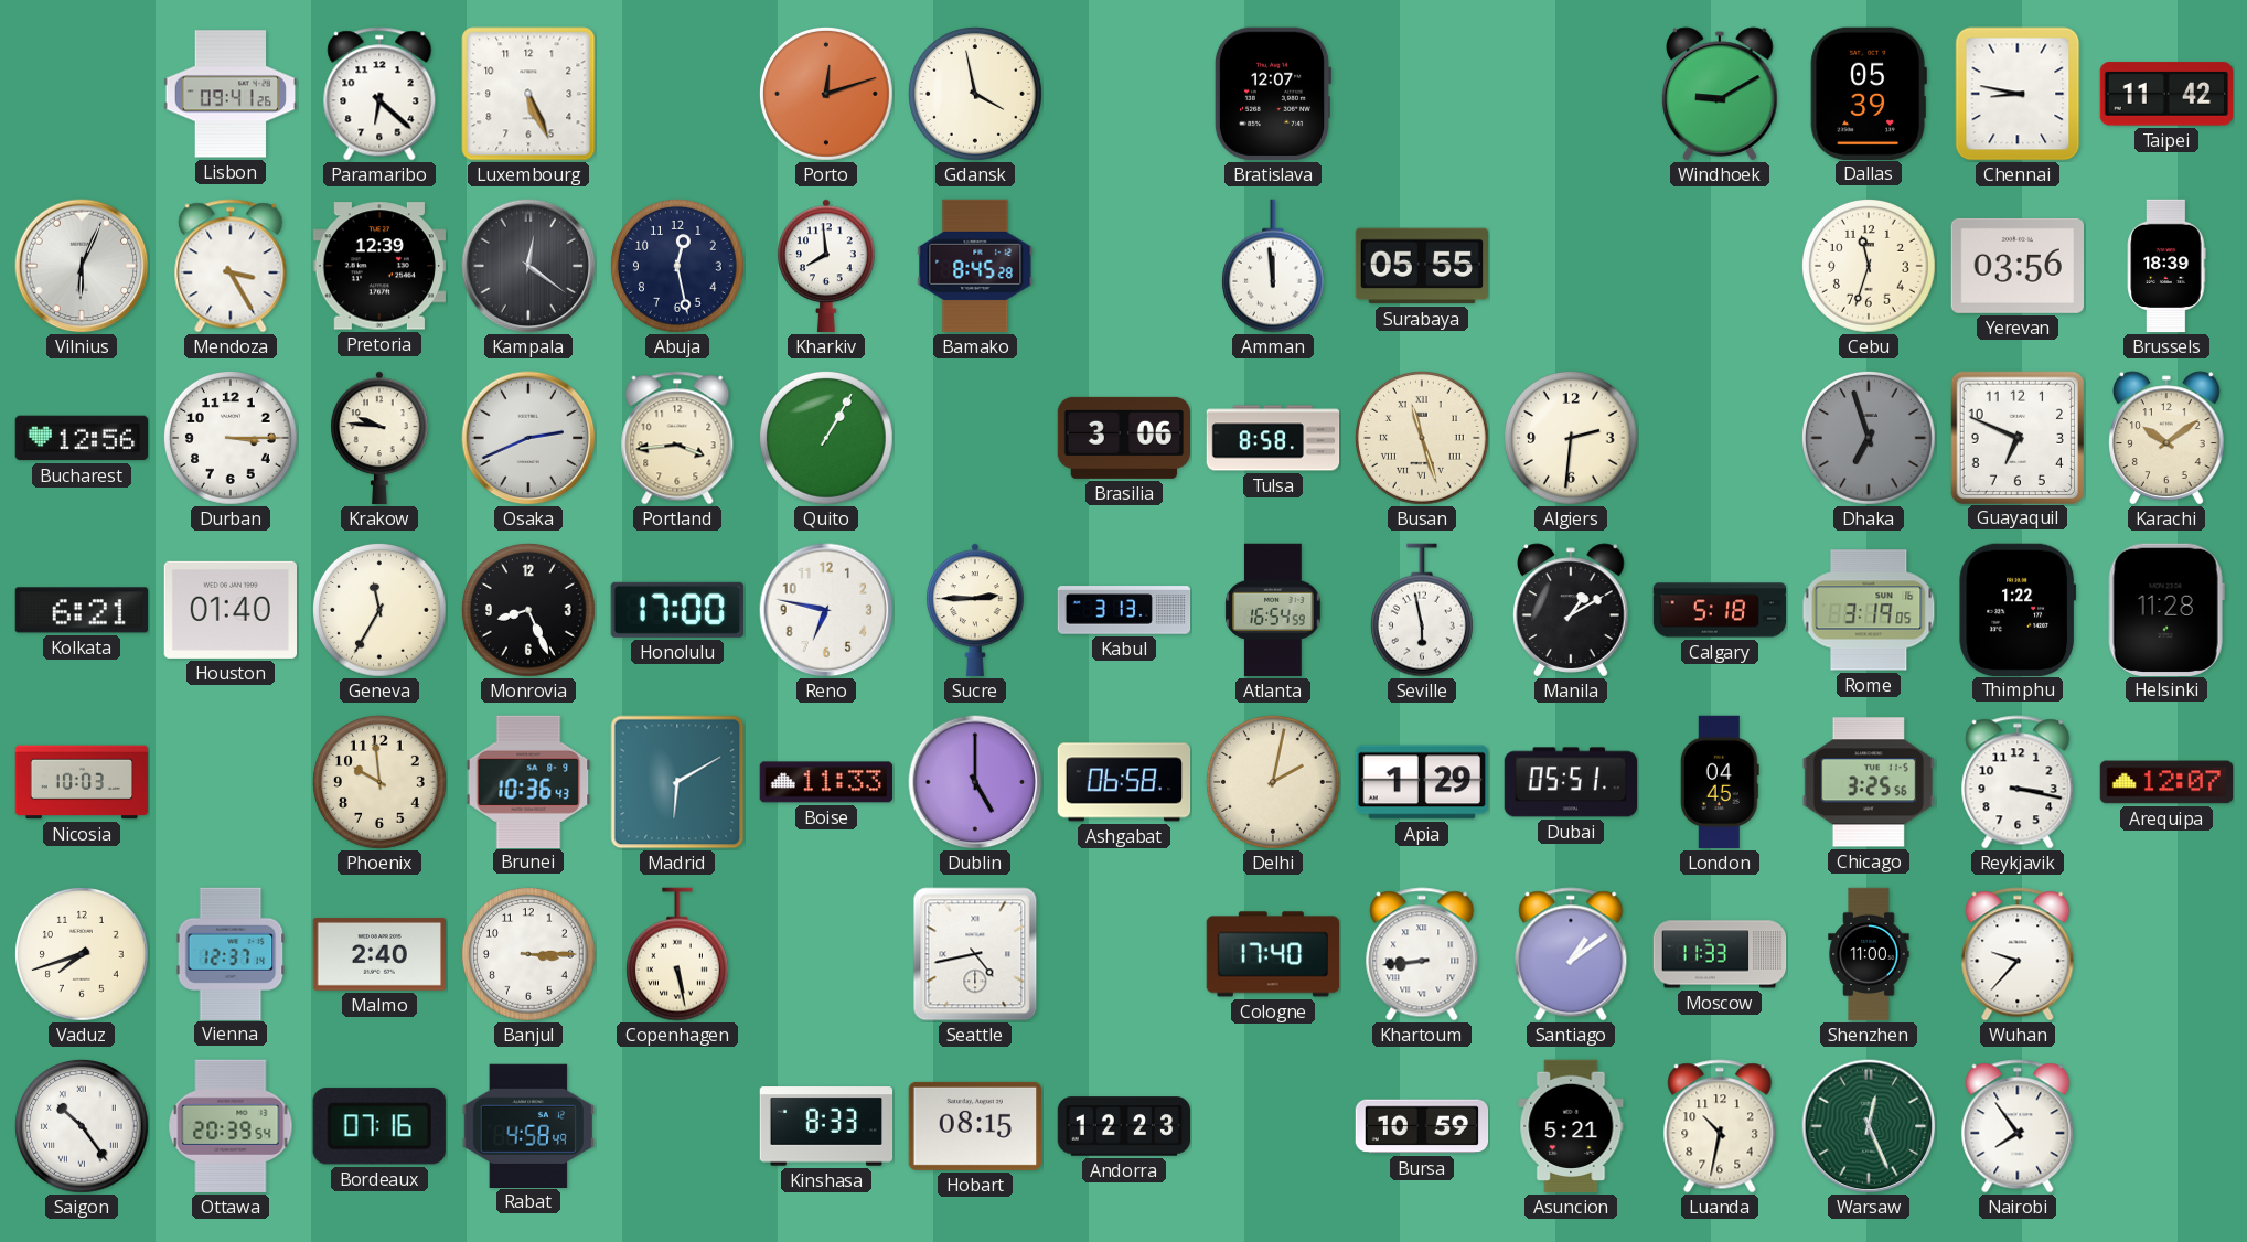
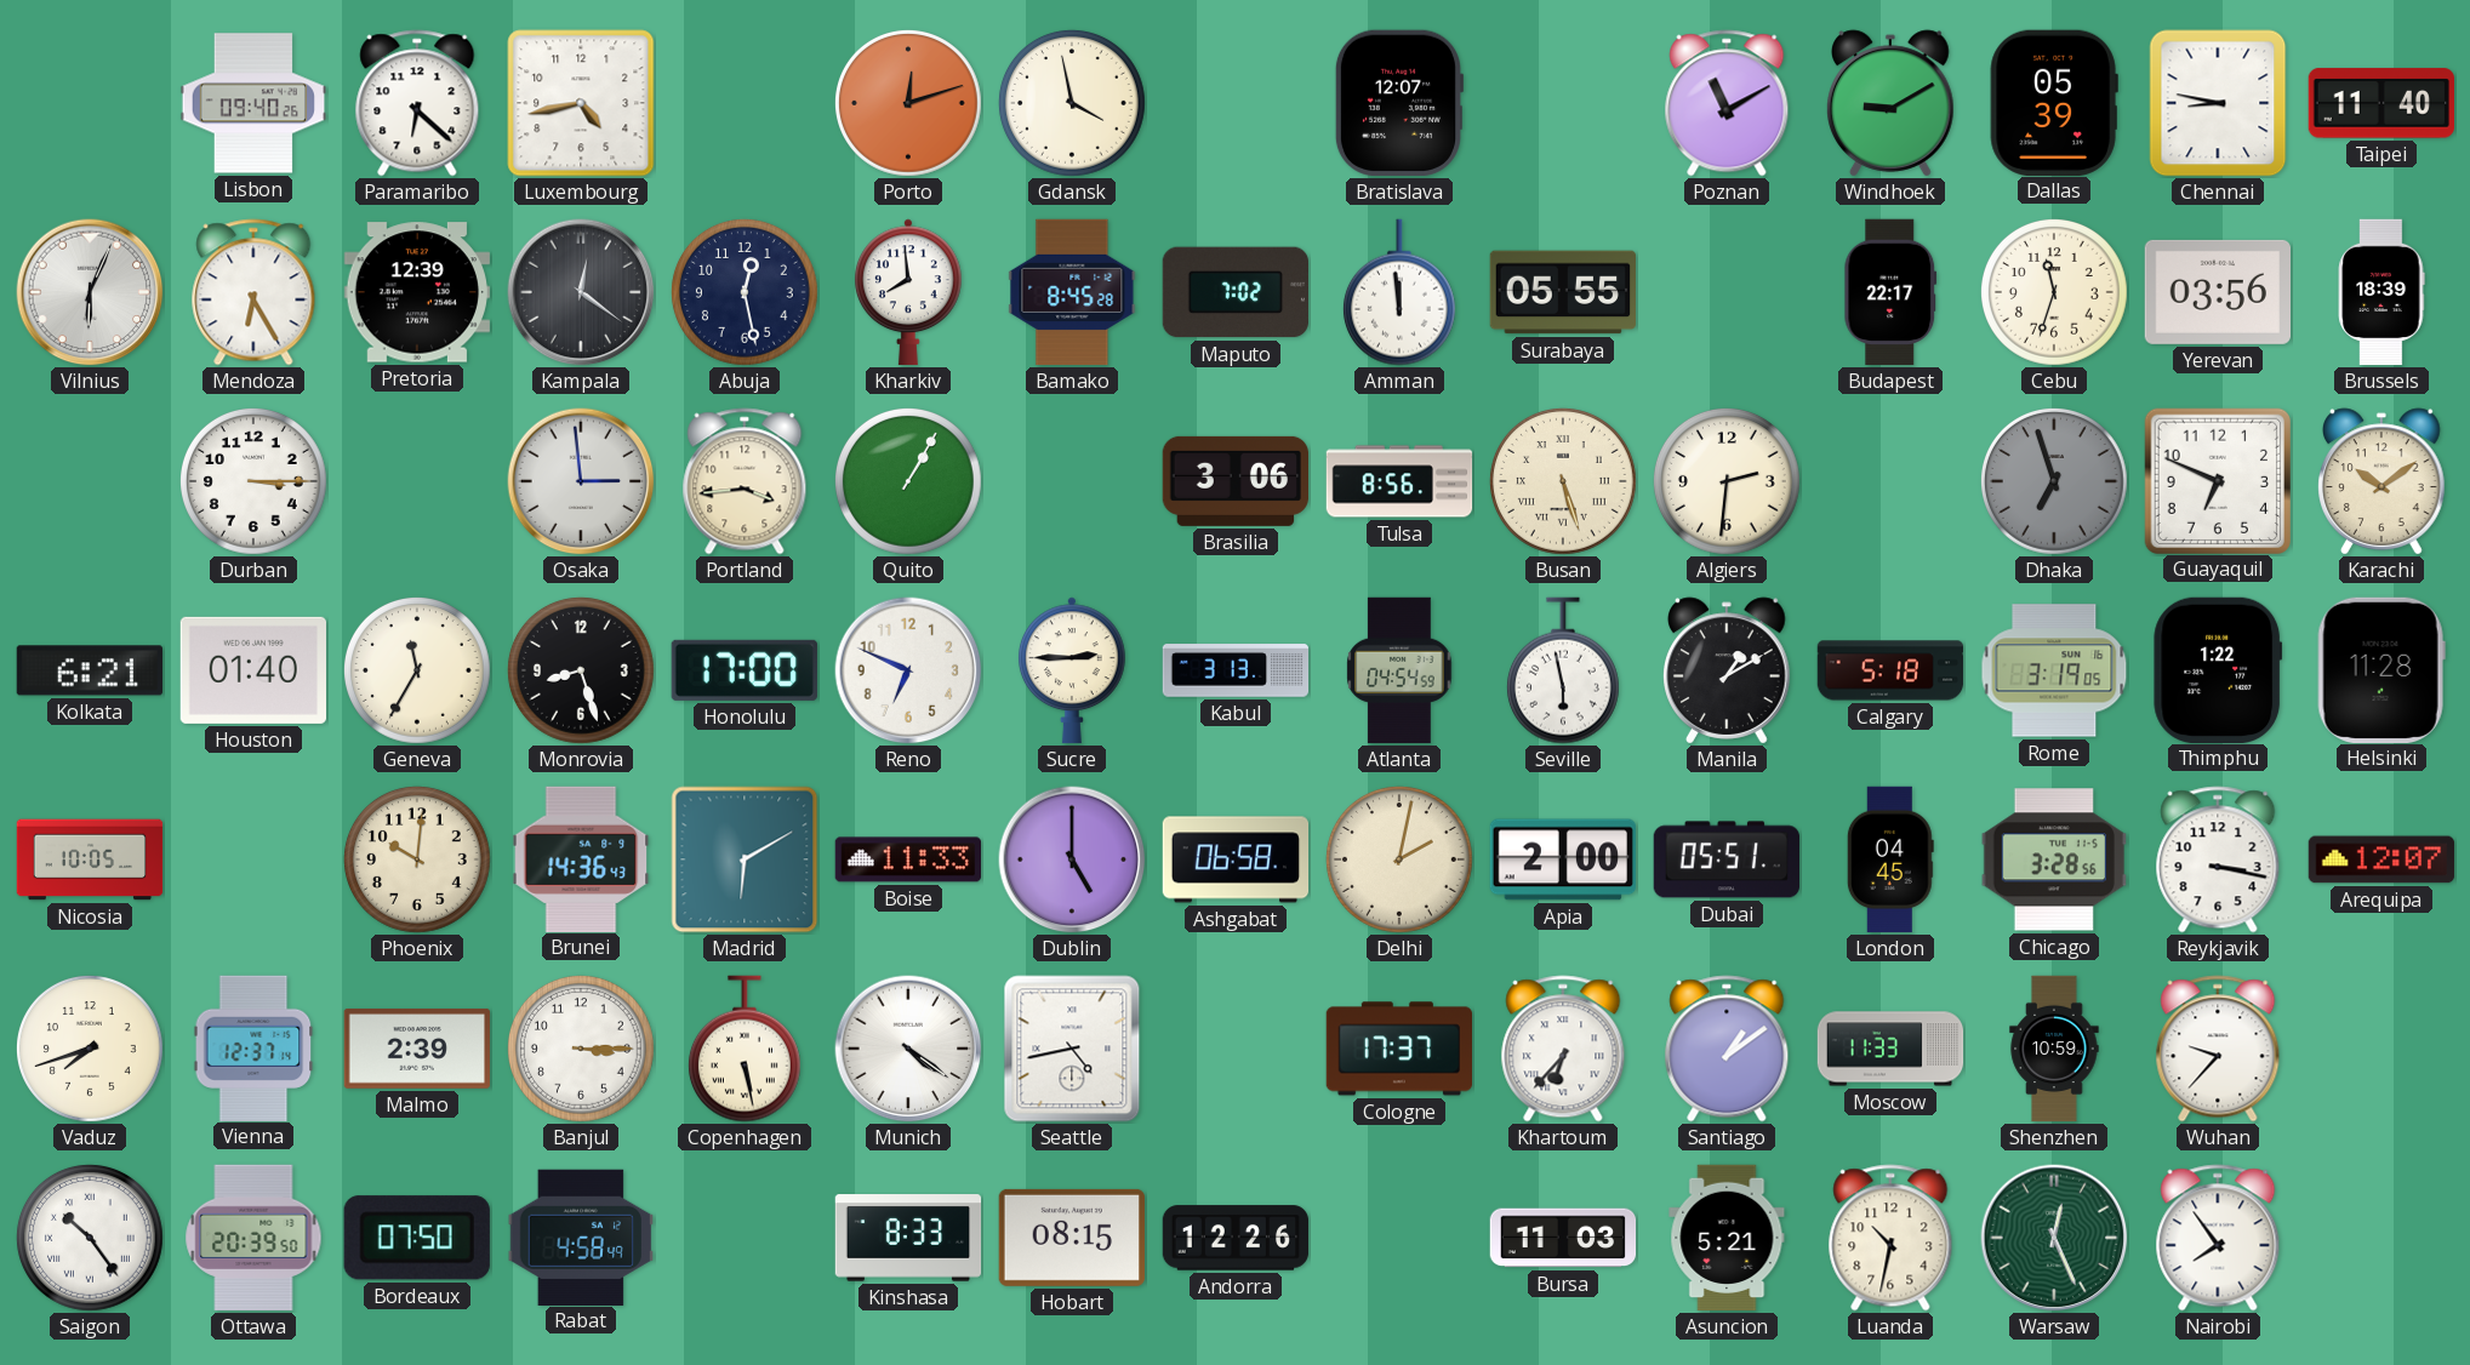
Lisbon: 09:41 -> 09:40
Luxembourg: 5:26 -> 4:43
Poznan: none -> 11:10
Taipei: 11:42 -> 11:40
Mendoza: 3:25 -> 6:25
Maputo: none -> 7:02
Budapest: none -> 22:17
Bucharest: 12:56 -> none
Krakow: 9:46 -> none
Osaka: 2:41 -> 2:59
Tulsa: 8:58 -> 8:56
Busan: 11:27 -> 5:27
Monrovia: 8:26 -> 8:27
Reno: 6:47 -> 6:49
Atlanta: 16:54 -> 04:54
Nicosia: 10:03 -> 10:05
Phoenix: 9:59 -> 10:01
Brunei: 10:36 -> 14:36
Apia: 1:29 -> 2:00
Chicago: 3:25 -> 3:28
Malmo: 2:40 -> 2:39
Munich: none -> 4:21
Cologne: 17:40 -> 17:37
Khartoum: 8:44 -> 6:37
Shenzhen: 11:00 -> 10:59
Ottawa: 20:39:54 -> 20:39:50
Bordeaux: 07:16 -> 07:50
Andorra: 12:23 -> 12:26
Bursa: 10:59 -> 11:03
